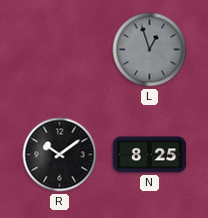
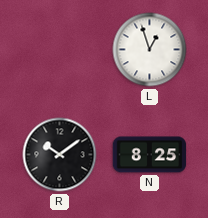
L dial: grey -> white
